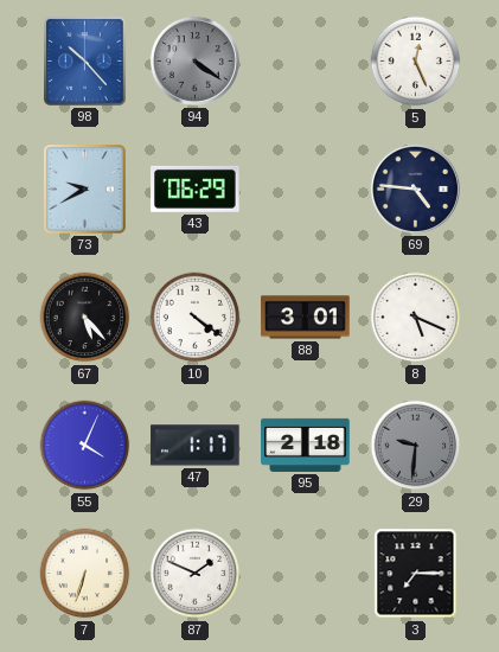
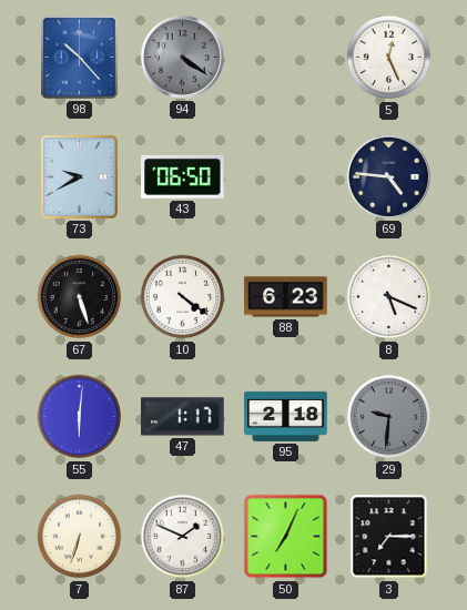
43: 06:29 -> 06:50
67: 5:23 -> 5:27
88: 3:01 -> 6:23
55: 4:04 -> 6:01
50: none -> 7:04
